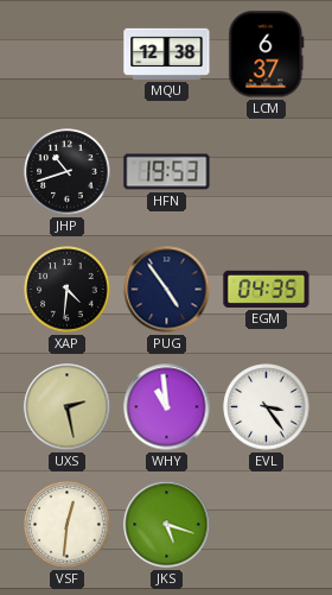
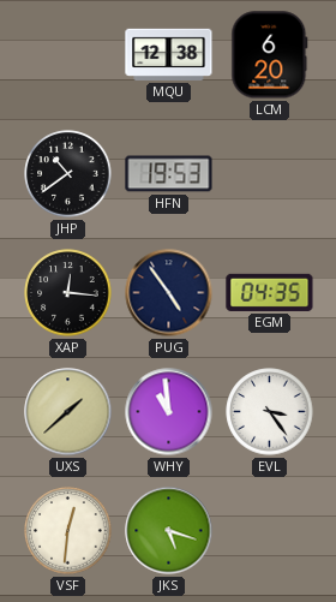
LCM: 6:37 -> 6:20
JHP: 10:42 -> 10:39
XAP: 4:31 -> 12:16
UXS: 2:28 -> 1:38
